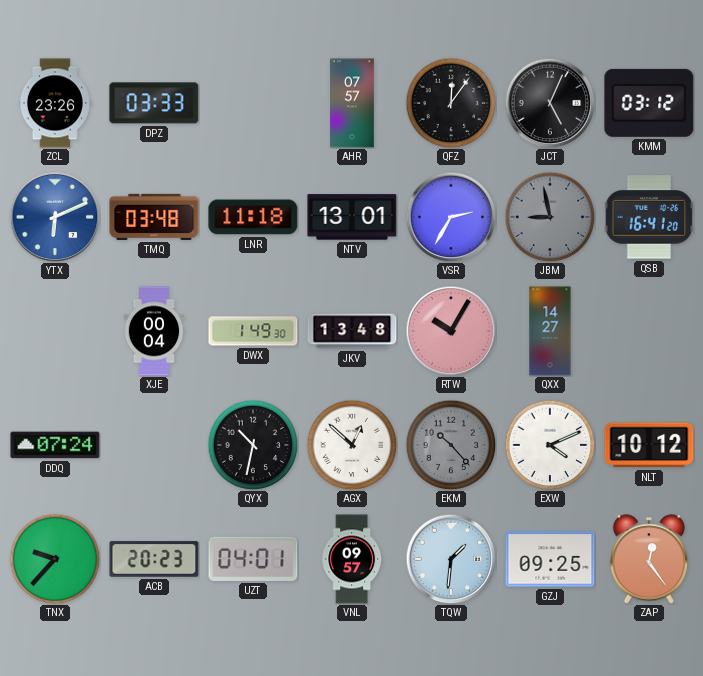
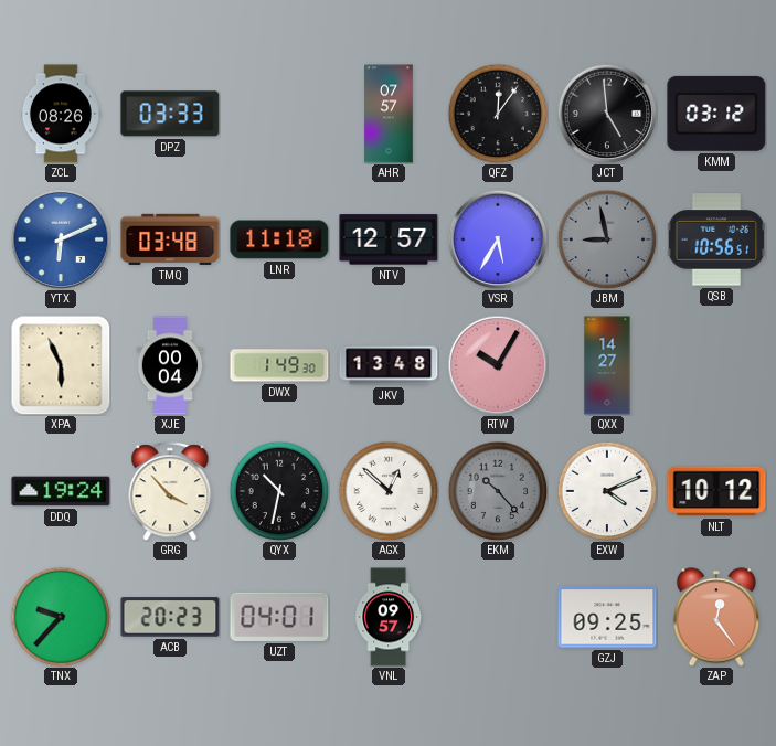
ZCL: 23:26 -> 08:26
JCT: 5:04 -> 4:59
NTV: 13:01 -> 12:57
VSR: 2:35 -> 5:35
QSB: 16:41 -> 10:56
XPA: none -> 5:56
DDQ: 07:24 -> 19:24
GRG: none -> 3:53
TQW: 1:31 -> none
